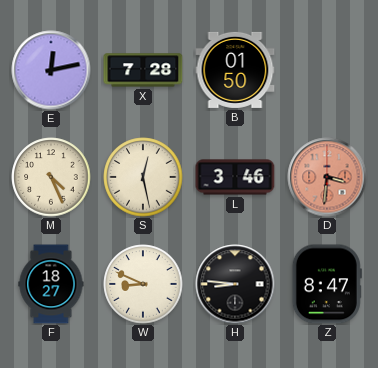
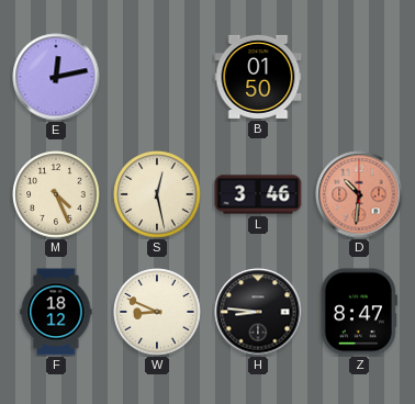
X: 7:28 -> none
D: 3:31 -> 10:31
F: 18:27 -> 18:12
